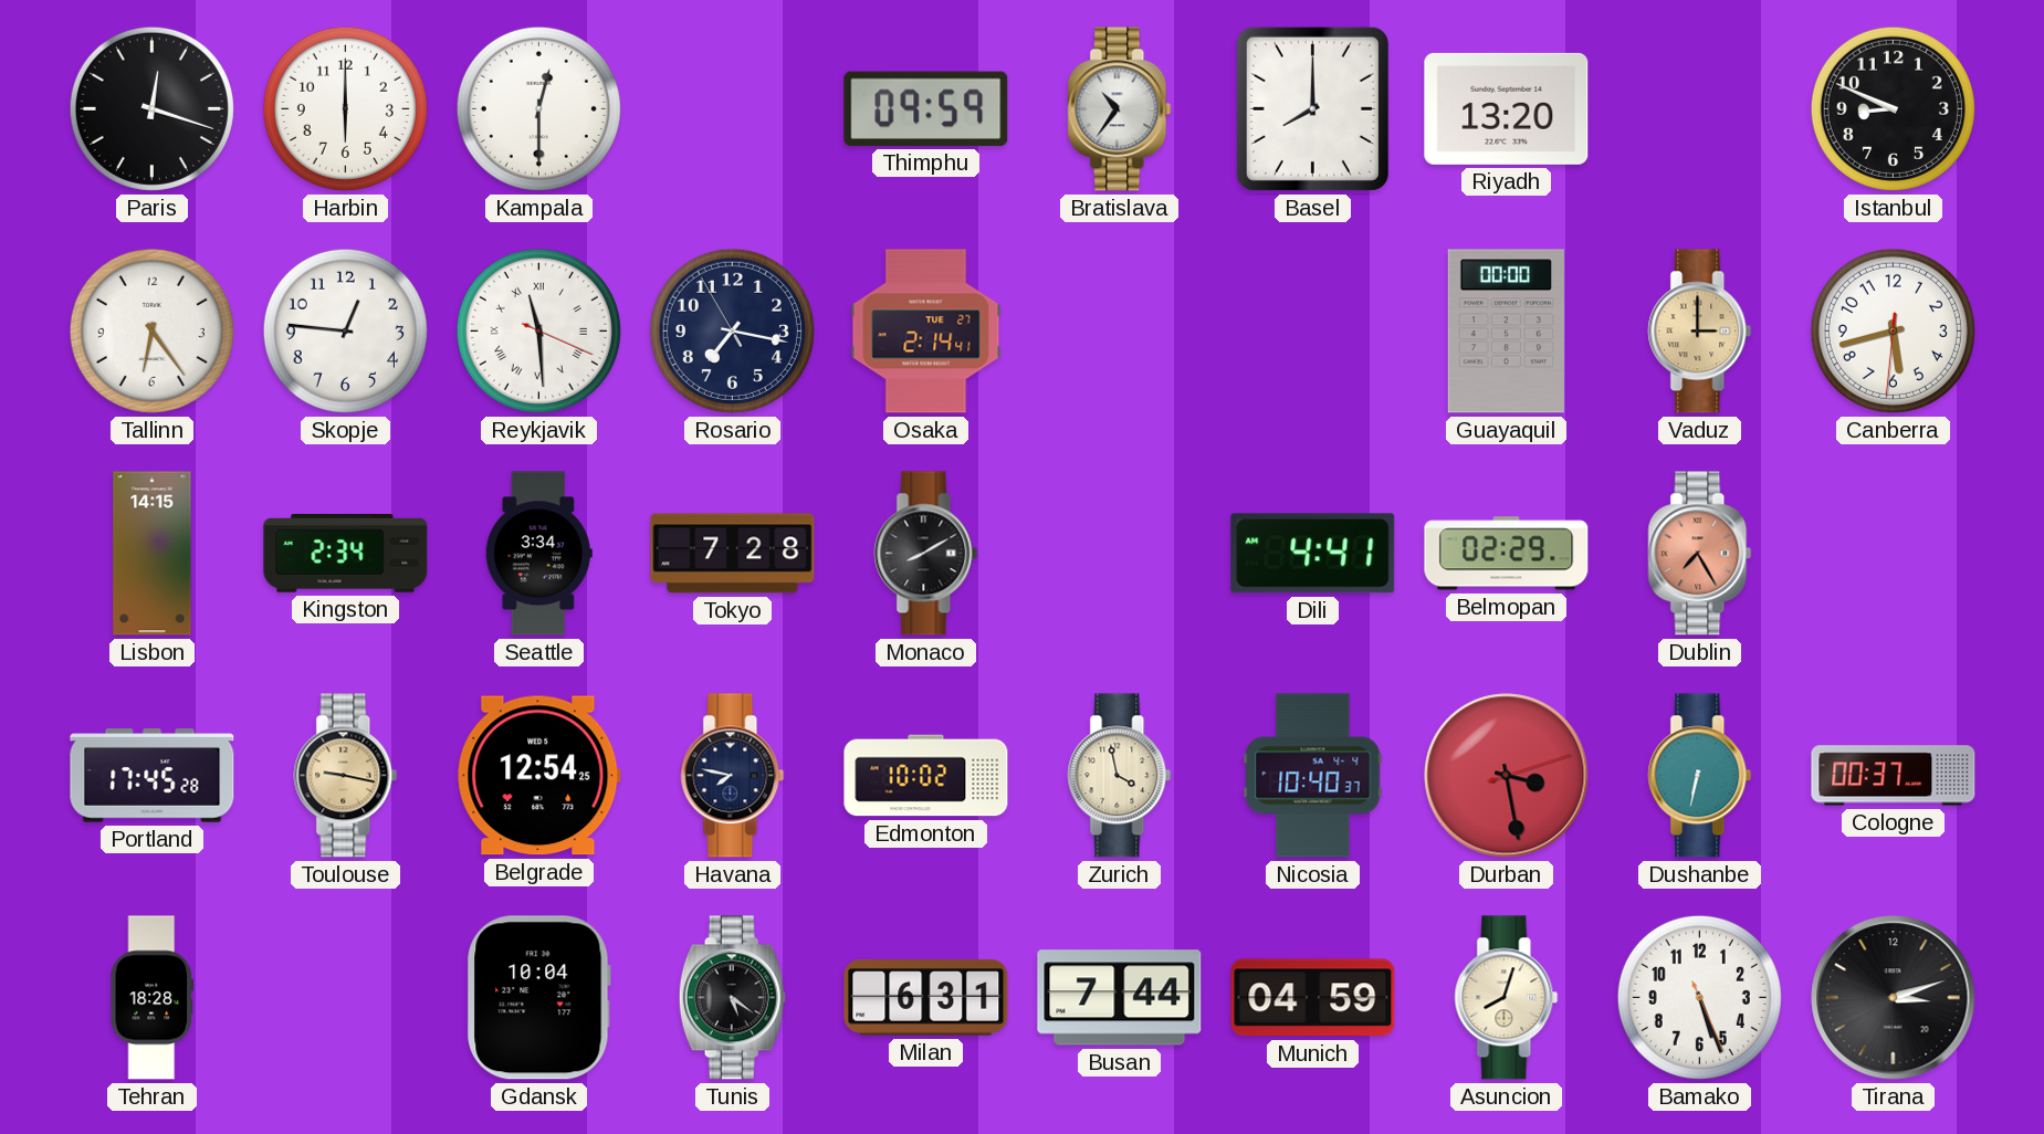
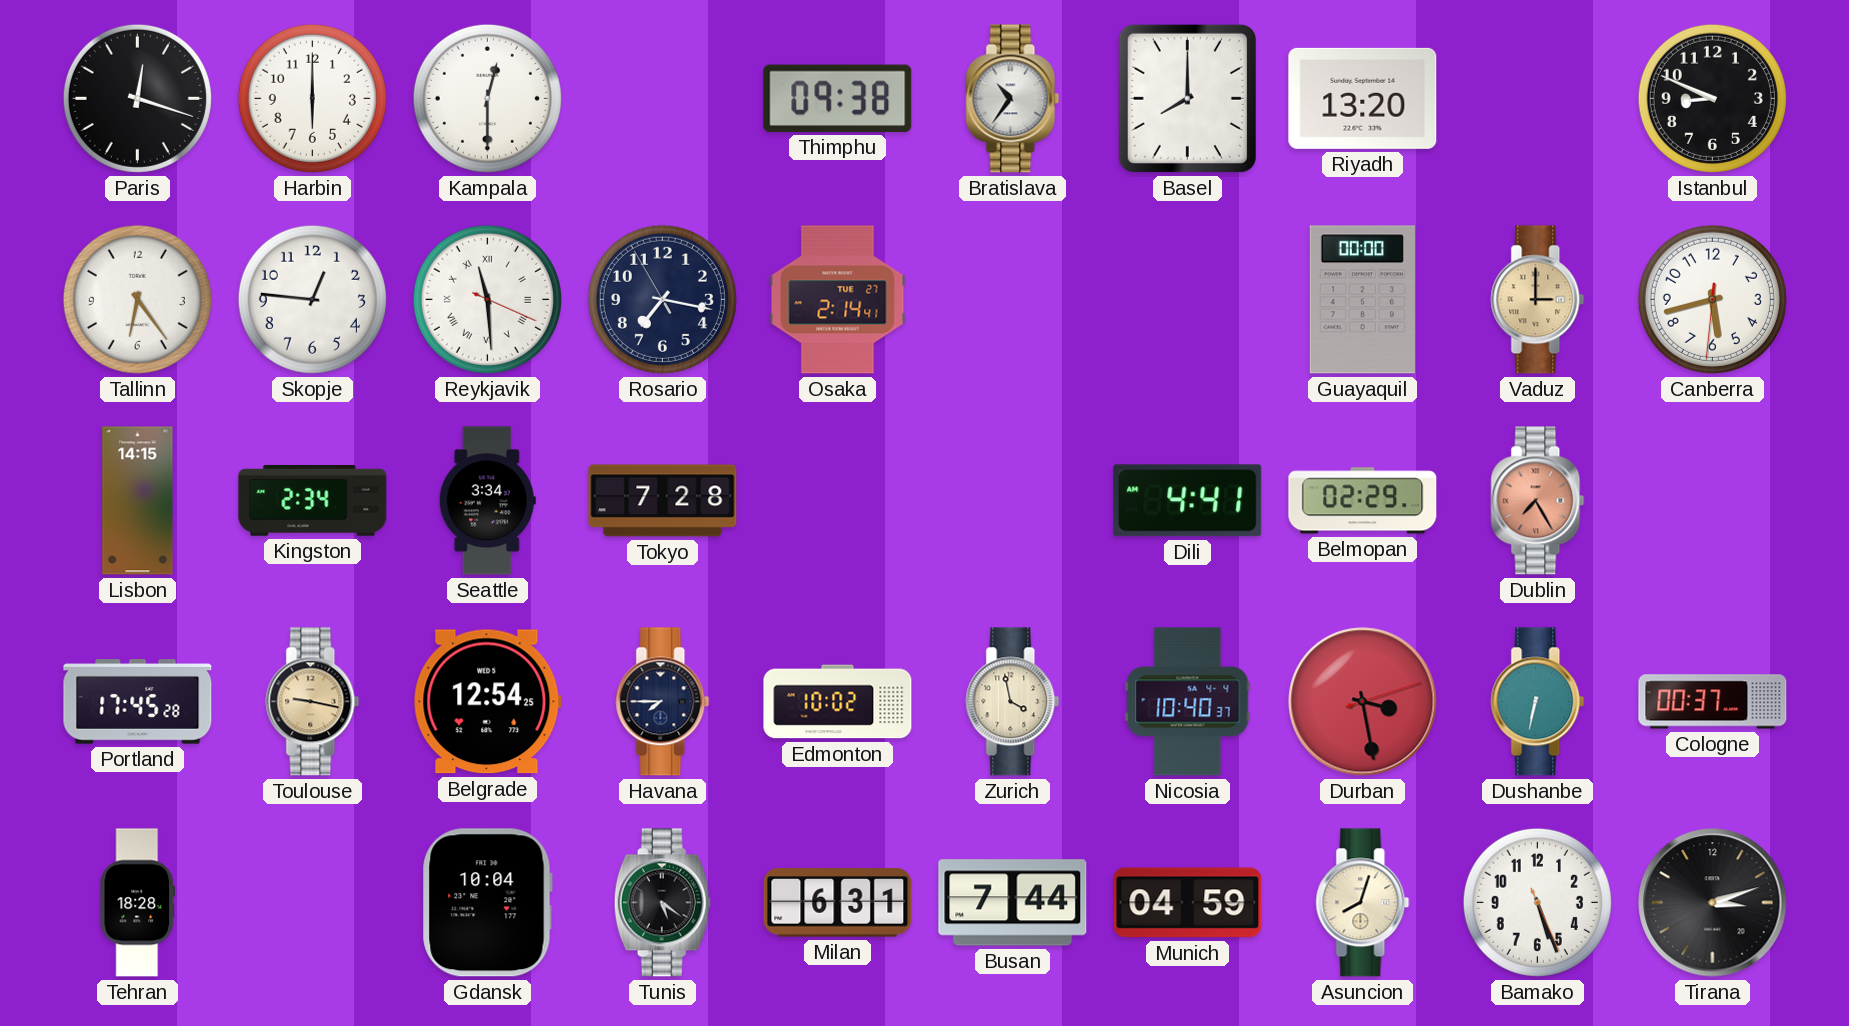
Thimphu: 09:59 -> 09:38
Monaco: 8:10 -> none
Havana: 7:47 -> 7:45
